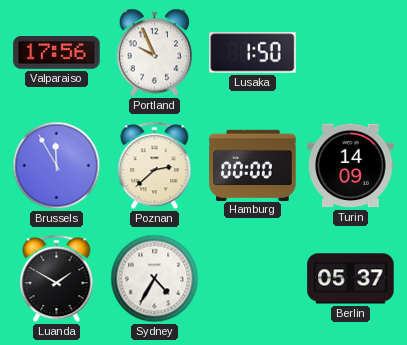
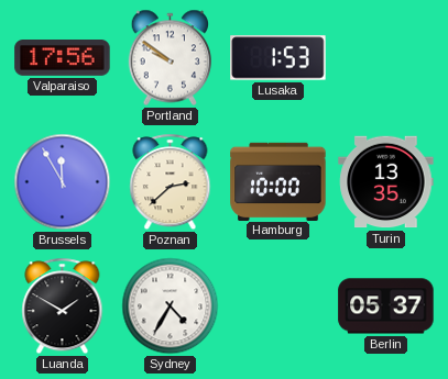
Portland: 9:56 -> 9:51
Lusaka: 1:50 -> 1:53
Hamburg: 00:00 -> 10:00
Turin: 14:09 -> 13:35
